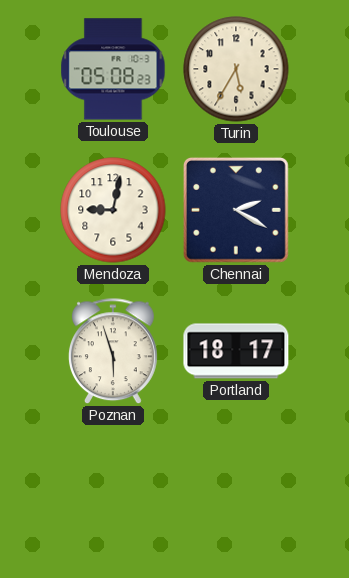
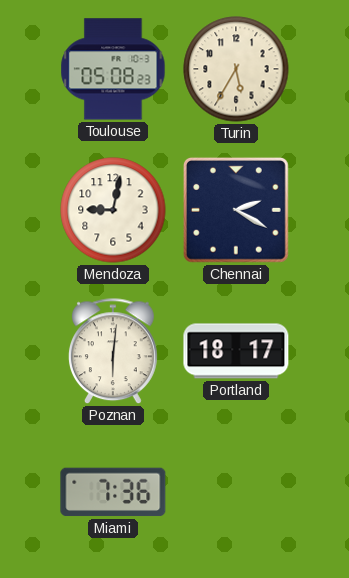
Poznan: 5:57 -> 6:01
Miami: none -> 7:36
